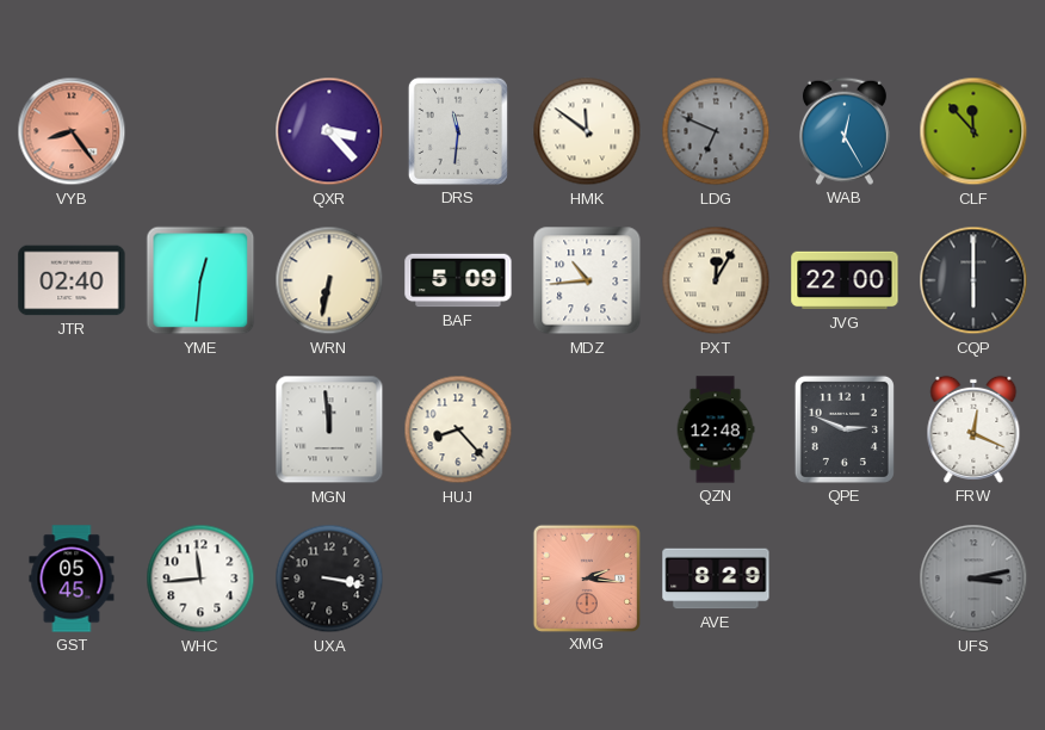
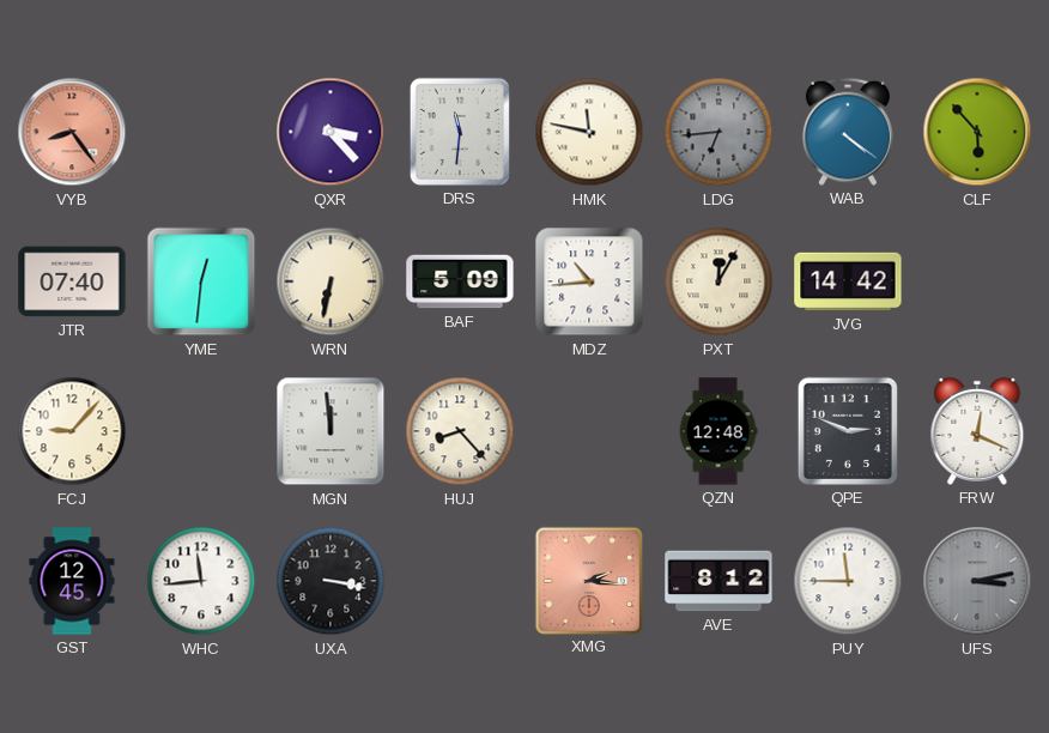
HMK: 11:51 -> 11:47
LDG: 6:49 -> 6:44
WAB: 12:25 -> 4:21
CLF: 11:53 -> 5:53
JTR: 02:40 -> 07:40
JVG: 22:00 -> 14:42
CQP: 6:00 -> none
FCJ: none -> 9:07
GST: 05:45 -> 12:45
AVE: 8:29 -> 8:12
PUY: none -> 11:45
